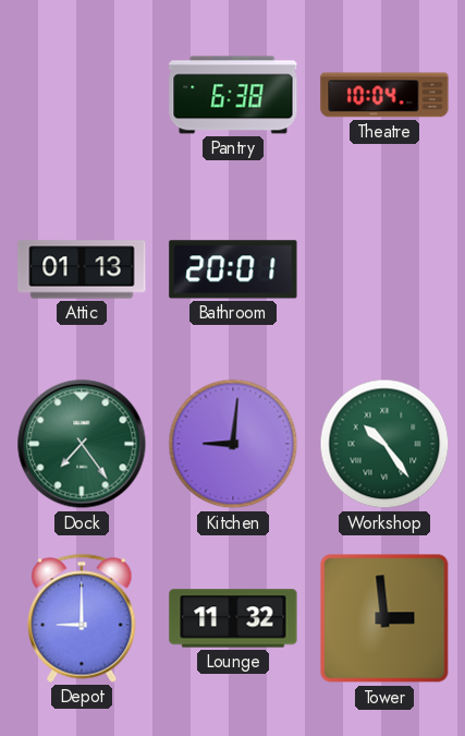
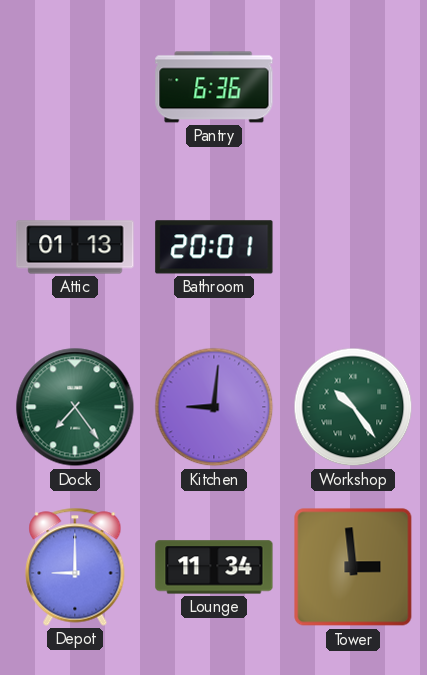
Pantry: 6:38 -> 6:36
Theatre: 10:04 -> none
Lounge: 11:32 -> 11:34
